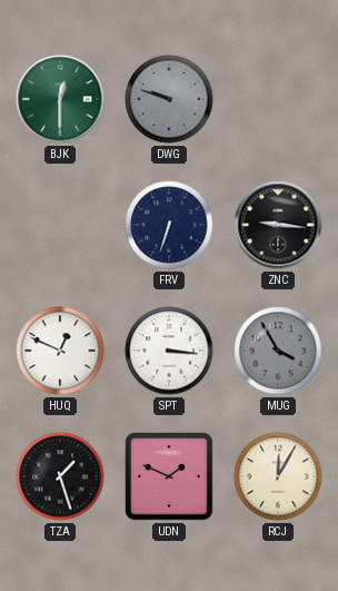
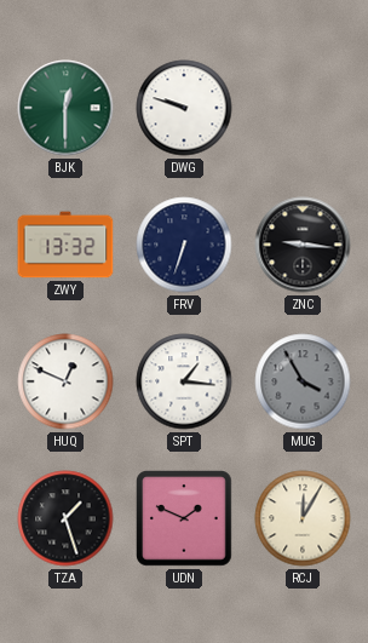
DWG dial: grey -> white
ZWY: none -> 13:32
SPT: 3:16 -> 1:16
